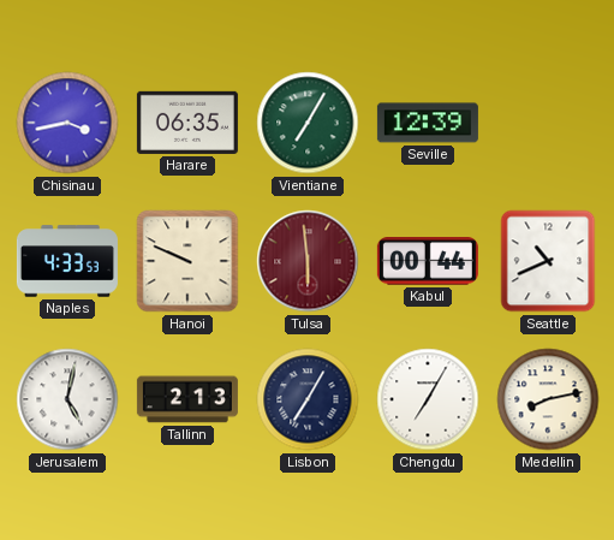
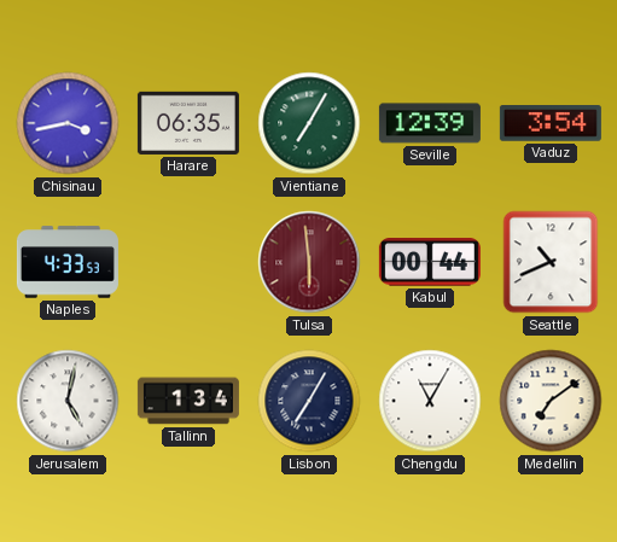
Vaduz: none -> 3:54
Hanoi: 9:49 -> none
Tallinn: 2:13 -> 1:34
Chengdu: 7:05 -> 11:05
Medellin: 8:13 -> 7:09
